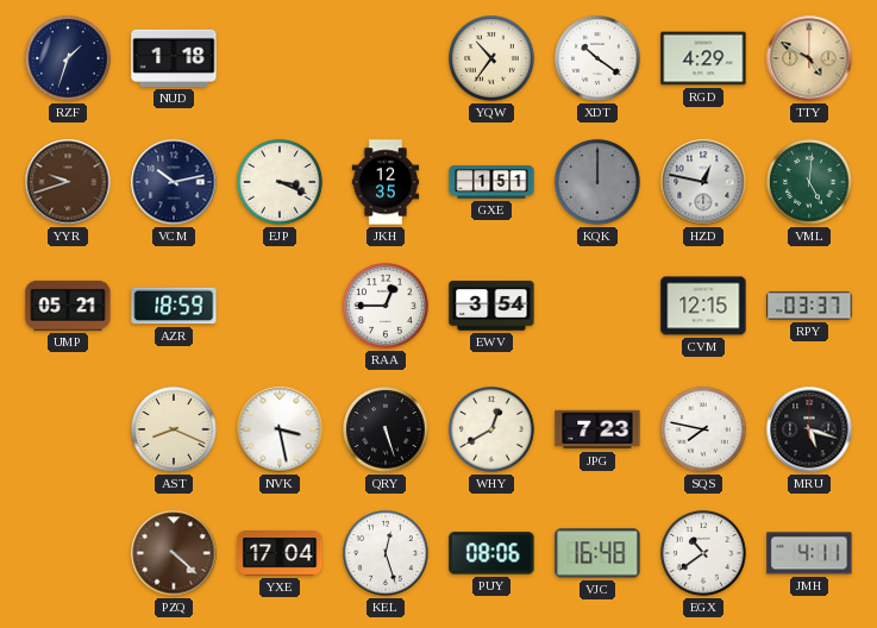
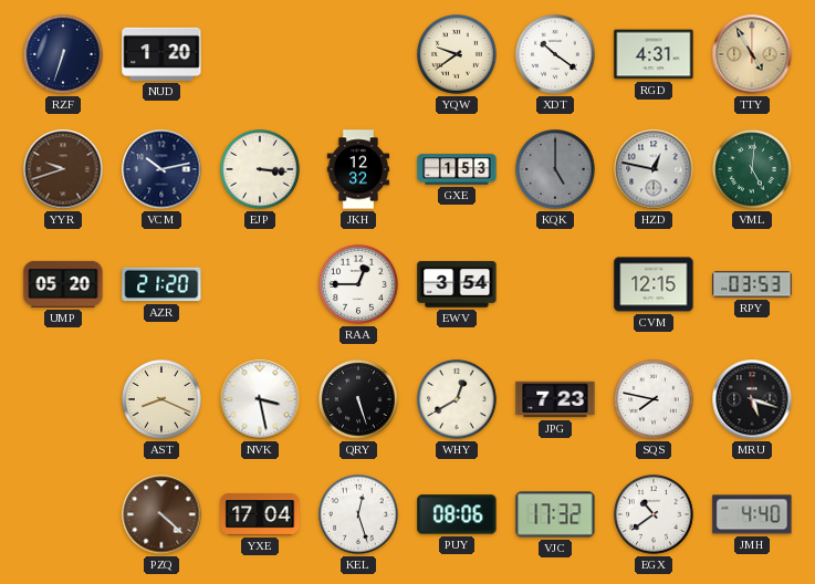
RZF: 1:33 -> 6:33
NUD: 1:18 -> 1:20
YQW: 10:36 -> 9:39
RGD: 4:29 -> 4:31
TTY: 4:50 -> 4:55
EJP: 3:19 -> 3:16
JKH: 12:35 -> 12:32
GXE: 1:51 -> 1:53
KQK: 12:00 -> 5:00
UMP: 05:21 -> 05:20
AZR: 18:59 -> 21:20
RPY: 03:37 -> 03:53
VJC: 16:48 -> 17:32
JMH: 4:11 -> 4:40
